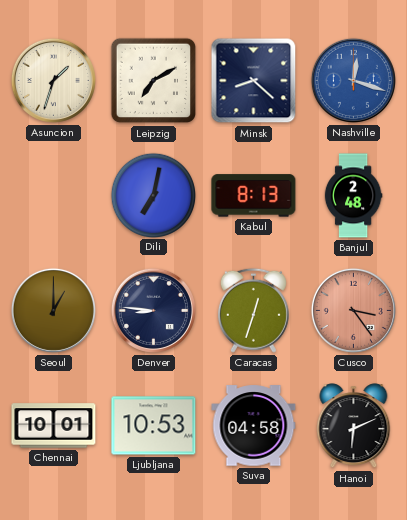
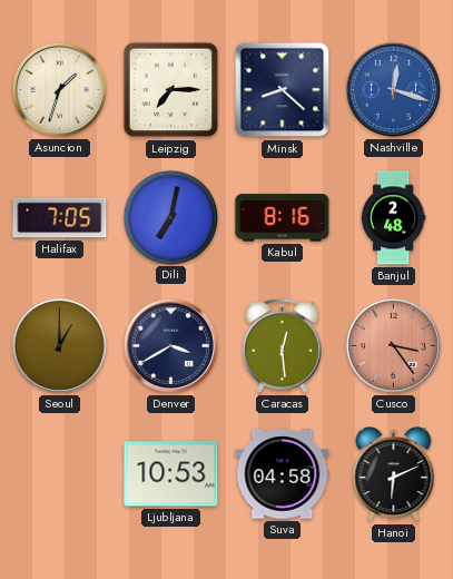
Leipzig: 7:10 -> 7:15
Halifax: none -> 7:05
Kabul: 8:13 -> 8:16
Denver: 8:46 -> 3:40
Caracas: 12:33 -> 12:29
Chennai: 10:01 -> none
